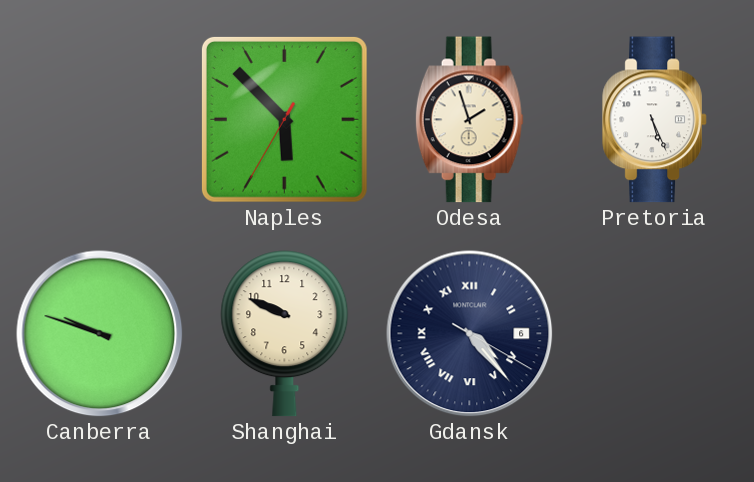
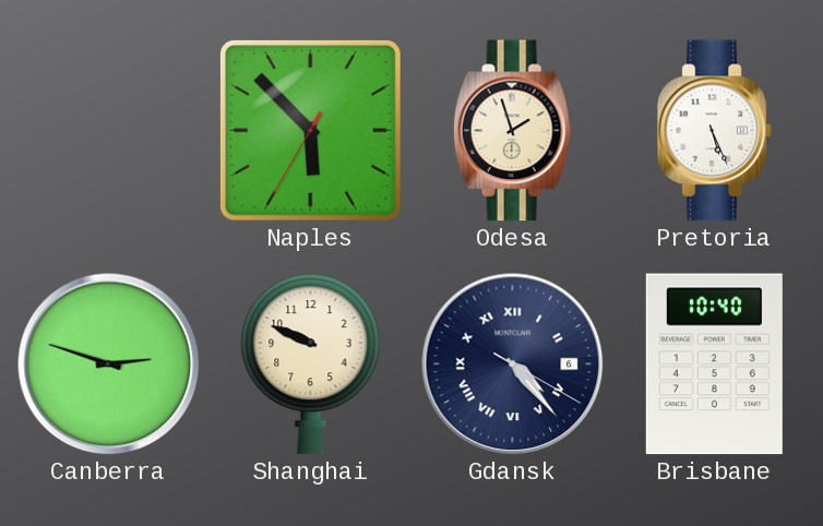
Canberra: 9:48 -> 2:48
Brisbane: none -> 10:40
